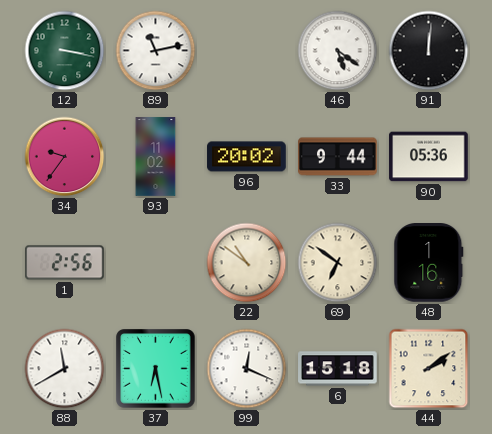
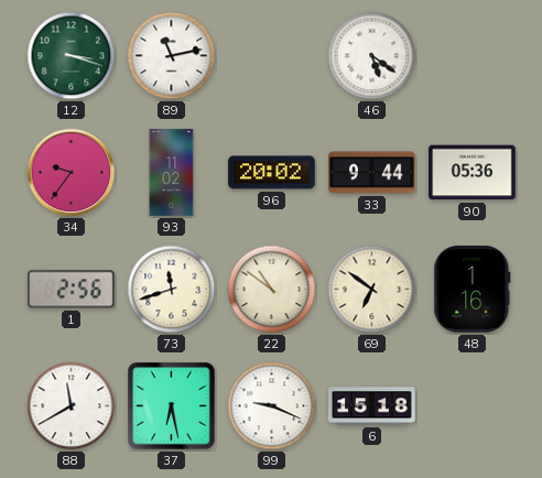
12: 3:17 -> 3:18
91: 12:01 -> none
73: none -> 11:42
99: 12:19 -> 9:19
44: 2:09 -> none
